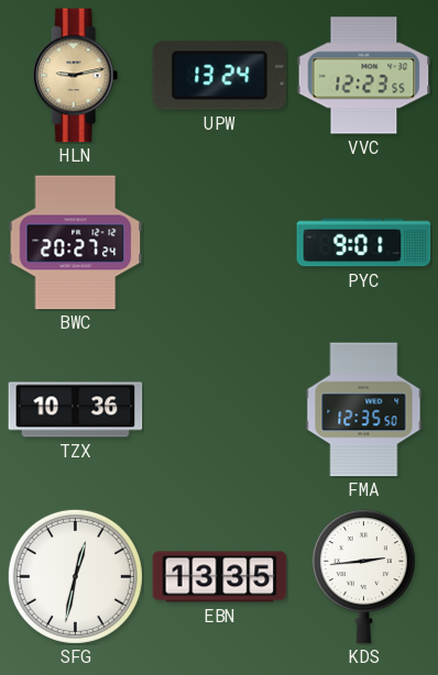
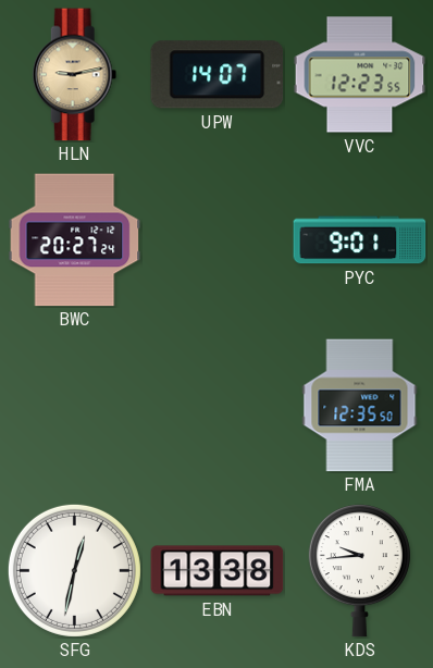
UPW: 13:24 -> 14:07
TZX: 10:36 -> none
EBN: 13:35 -> 13:38
KDS: 2:44 -> 9:44
